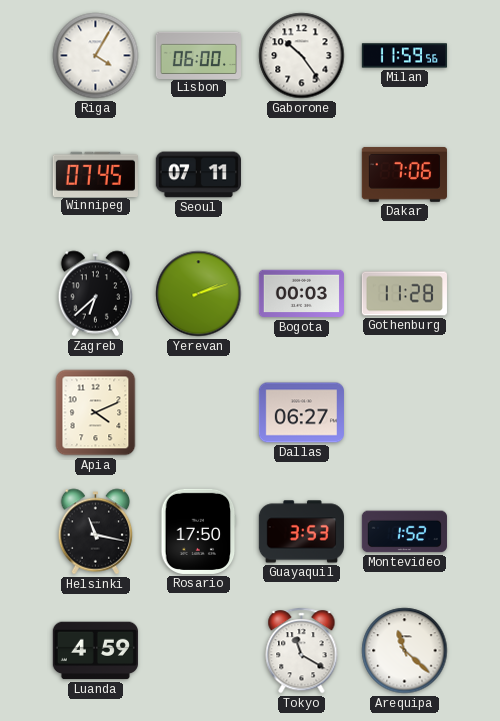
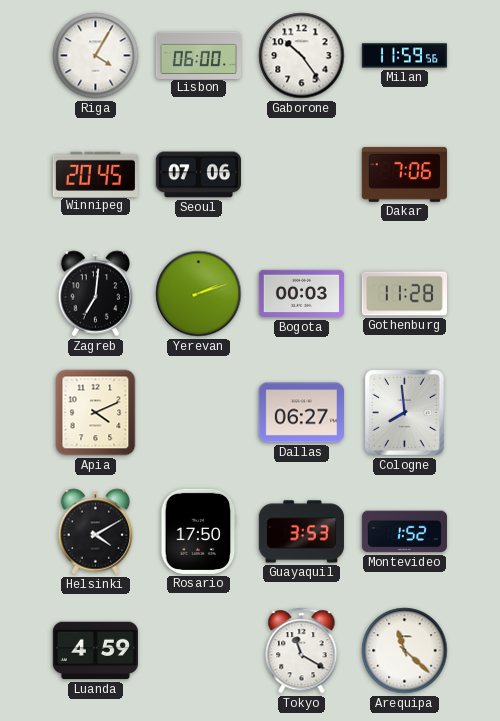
Winnipeg: 07:45 -> 20:45
Seoul: 07:11 -> 07:06
Zagreb: 6:38 -> 7:01
Cologne: none -> 7:59
Helsinki: 11:17 -> 4:10
